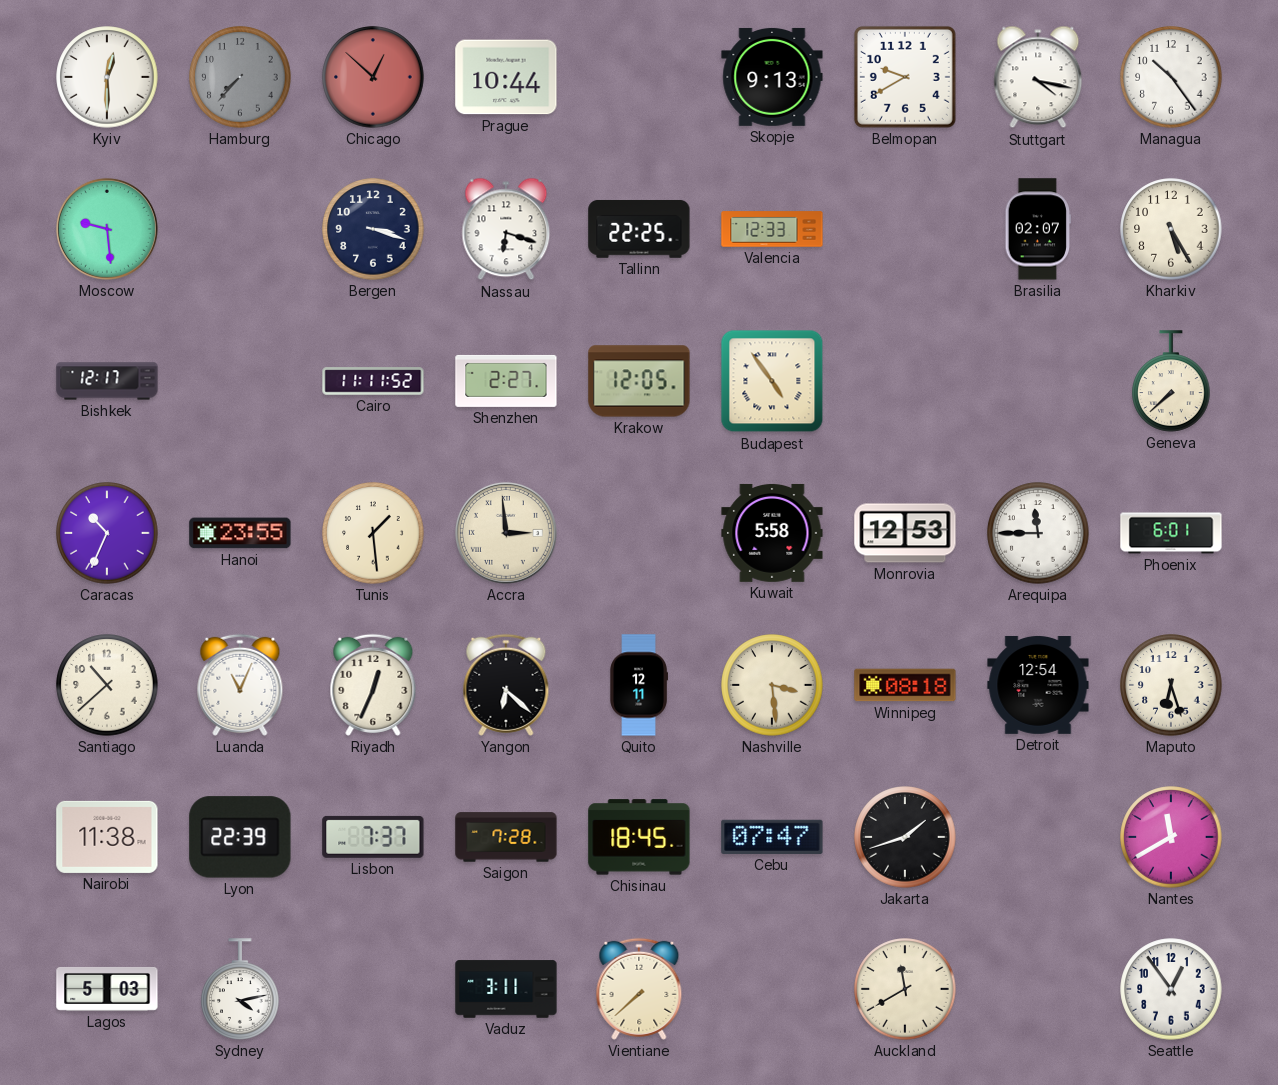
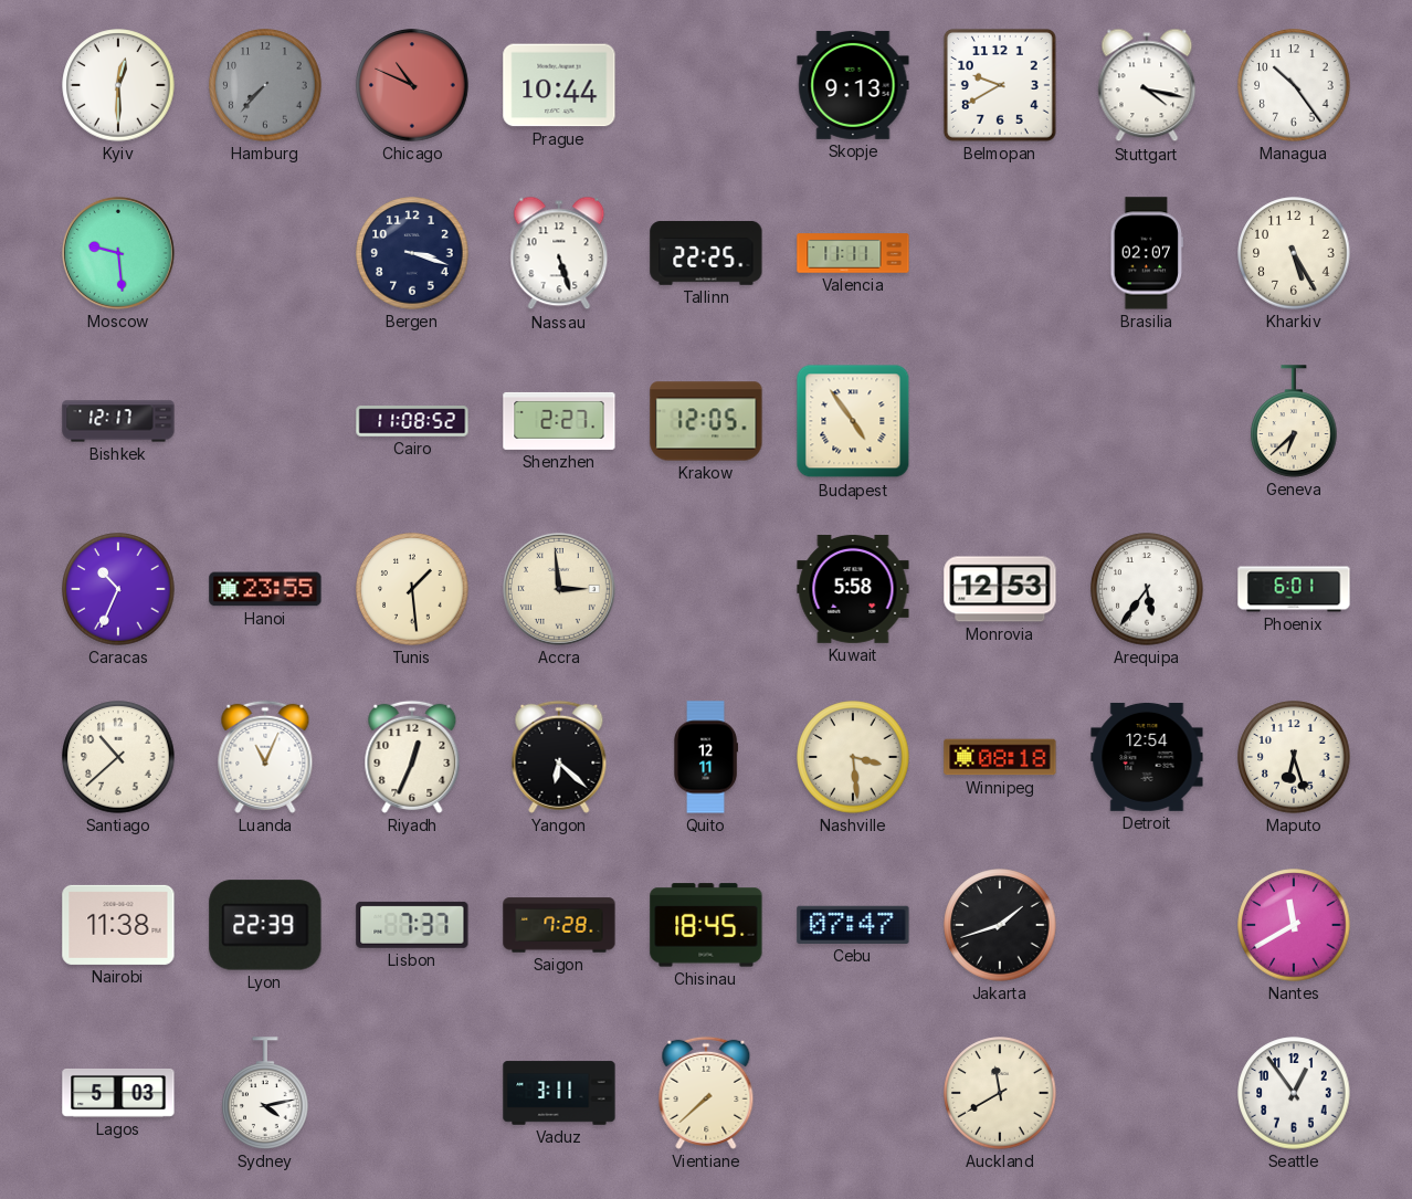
Chicago: 12:52 -> 10:49
Nassau: 6:18 -> 5:27
Valencia: 12:33 -> 11:11
Cairo: 11:11 -> 11:08
Geneva: 7:38 -> 6:38
Arequipa: 11:45 -> 5:36
